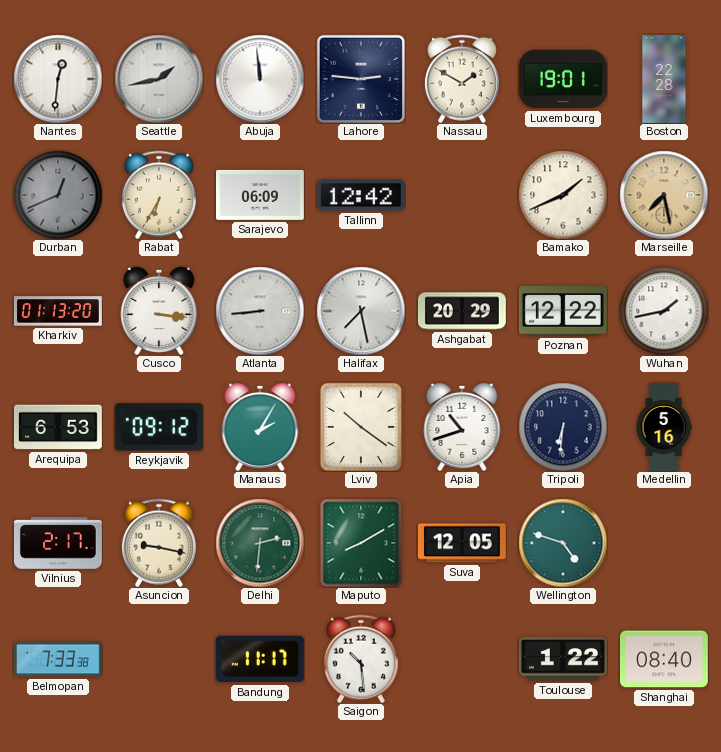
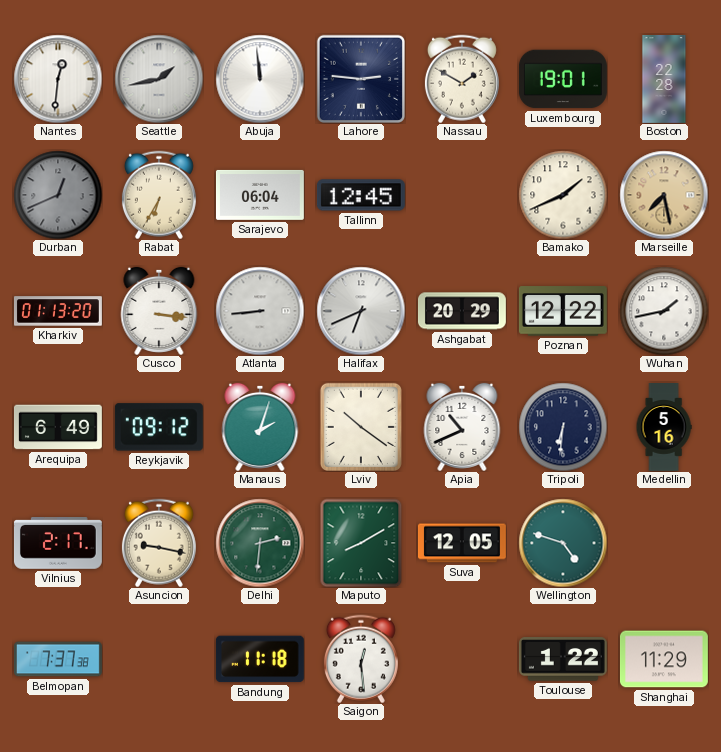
Sarajevo: 06:09 -> 06:04
Tallinn: 12:42 -> 12:45
Halifax: 7:28 -> 6:41
Arequipa: 6:53 -> 6:49
Manaus: 2:05 -> 2:03
Apia: 10:42 -> 10:41
Belmopan: 7:33 -> 7:37
Bandung: 11:17 -> 11:18
Saigon: 10:29 -> 12:29
Shanghai: 08:40 -> 11:29
